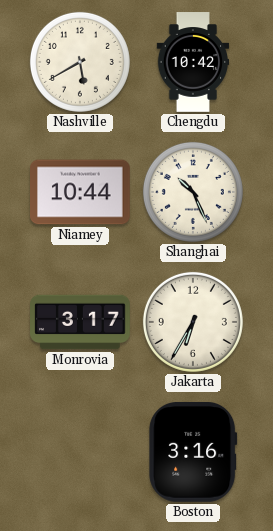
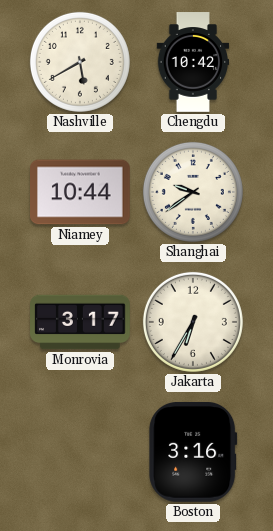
Shanghai: 10:26 -> 9:39
